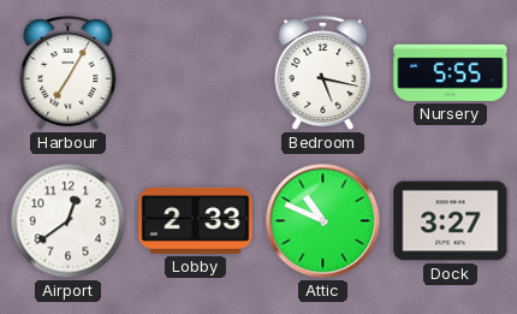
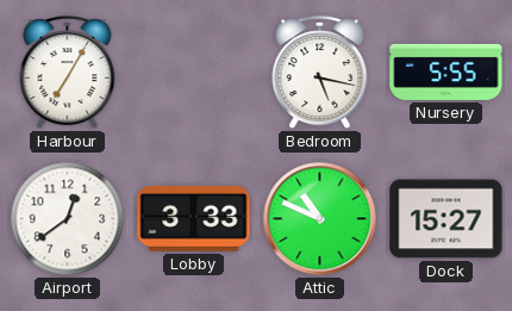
Lobby: 2:33 -> 3:33
Dock: 3:27 -> 15:27
